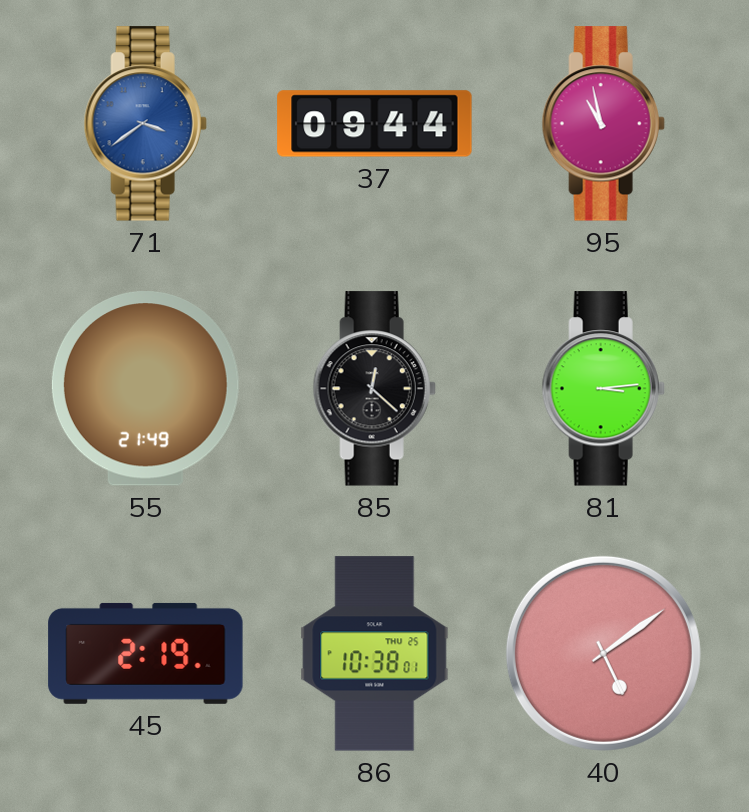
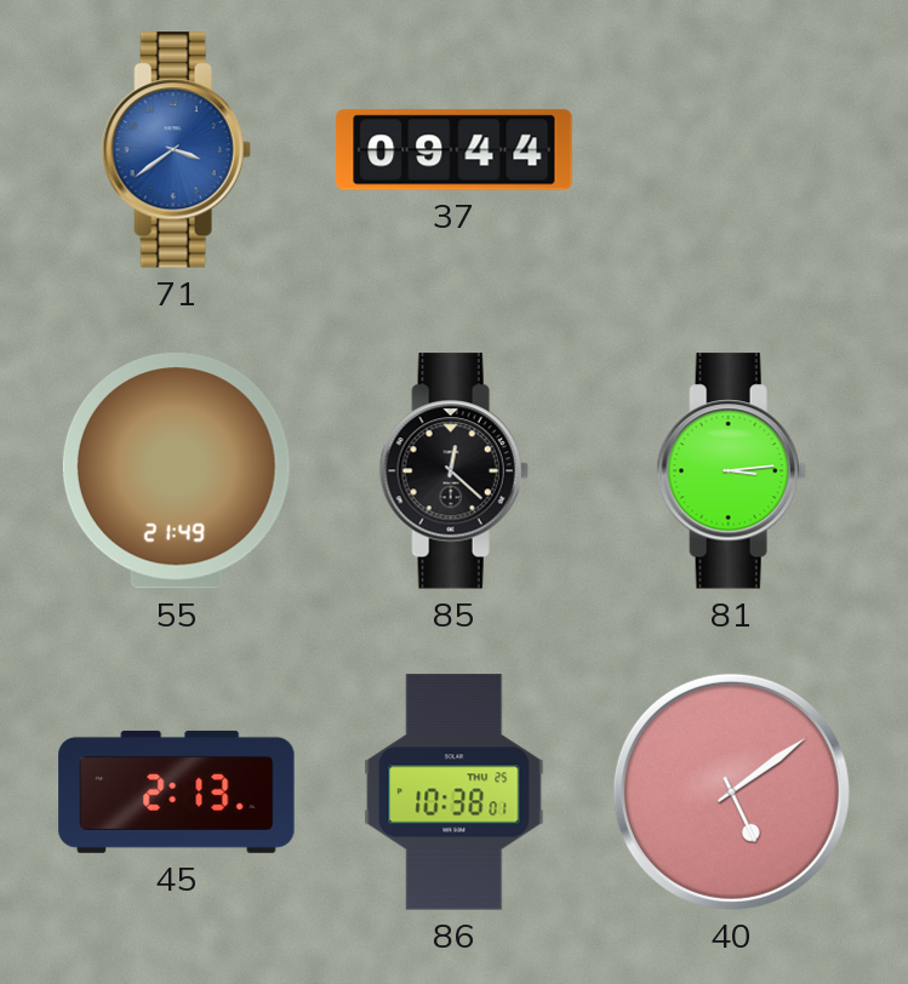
95: 10:58 -> none
45: 2:19 -> 2:13
